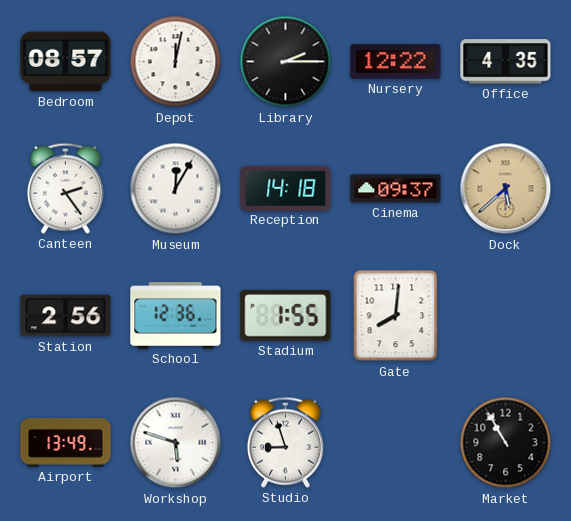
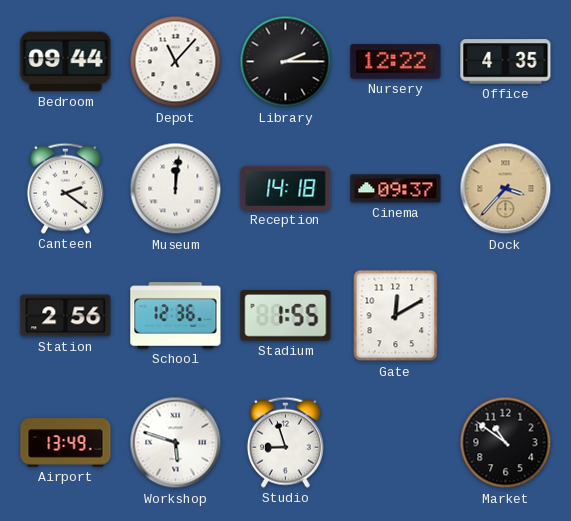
Bedroom: 08:57 -> 09:44
Depot: 12:02 -> 11:07
Canteen: 2:24 -> 2:21
Museum: 12:05 -> 12:01
Dock: 5:38 -> 3:37
Gate: 8:01 -> 12:10
Market: 10:55 -> 10:51
